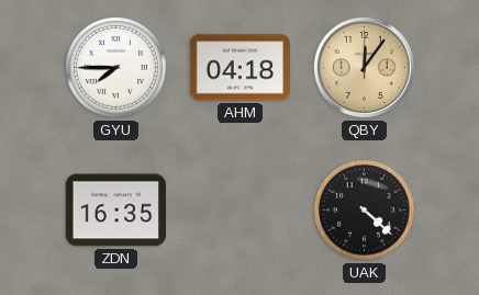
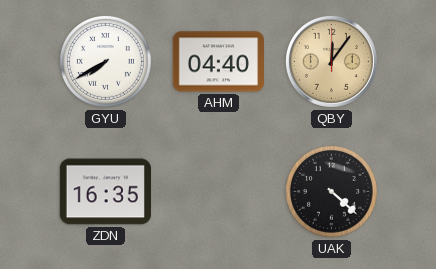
GYU: 7:45 -> 7:40
AHM: 04:18 -> 04:40
